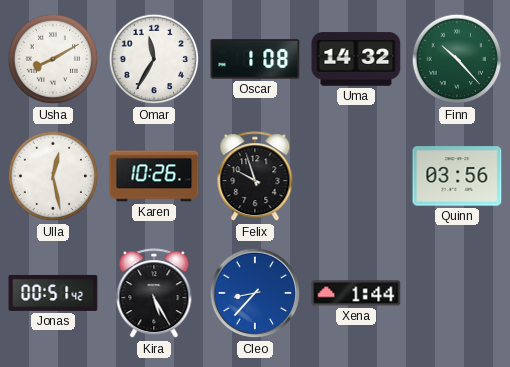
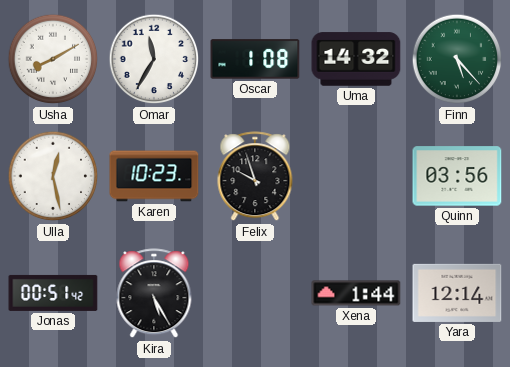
Finn: 10:23 -> 5:23
Karen: 10:26 -> 10:23
Cleo: 8:37 -> none
Yara: none -> 12:14
